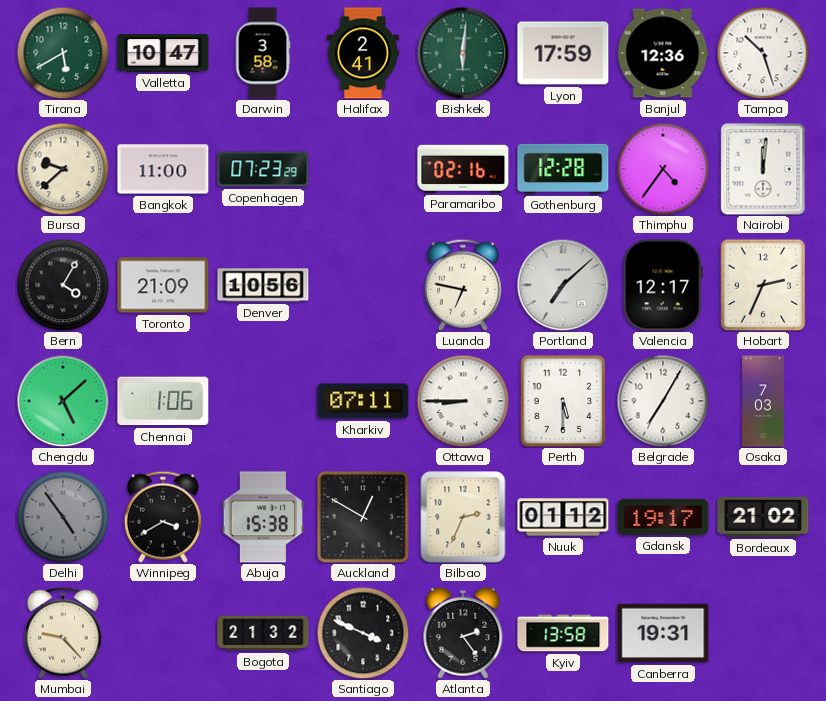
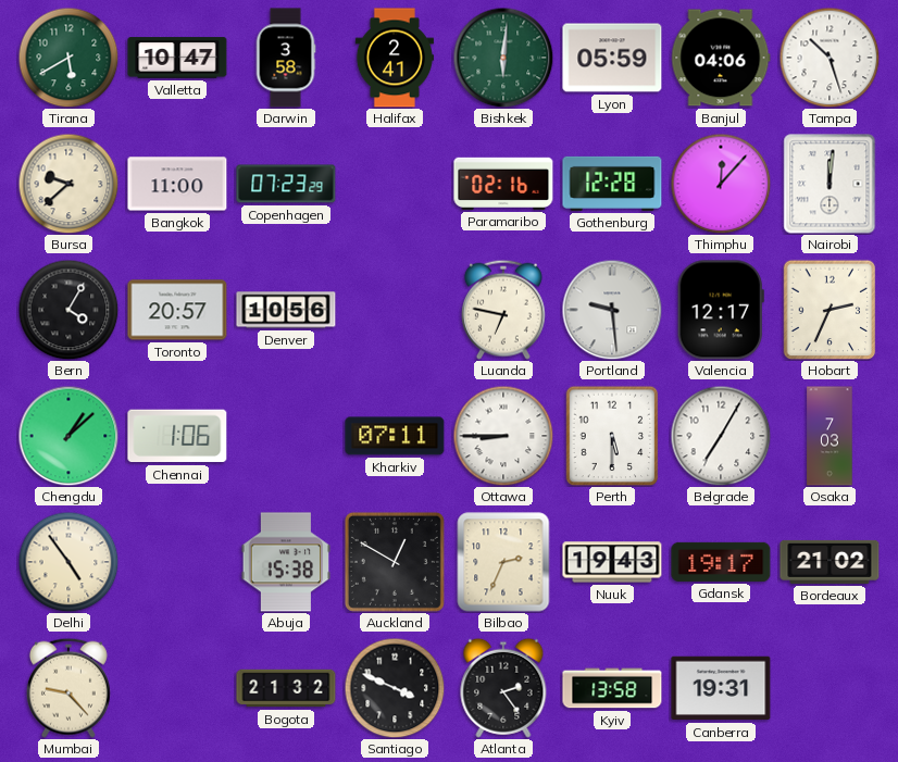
Lyon: 17:59 -> 05:59
Banjul: 12:36 -> 04:06
Thimphu: 4:36 -> 12:07
Toronto: 21:09 -> 20:57
Portland: 7:08 -> 9:29
Chengdu: 5:08 -> 1:08
Delhi dial: grey -> cream
Winnipeg: 3:40 -> none
Nuuk: 01:12 -> 19:43
